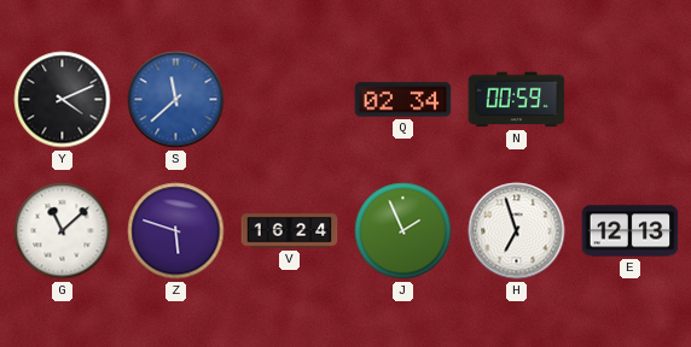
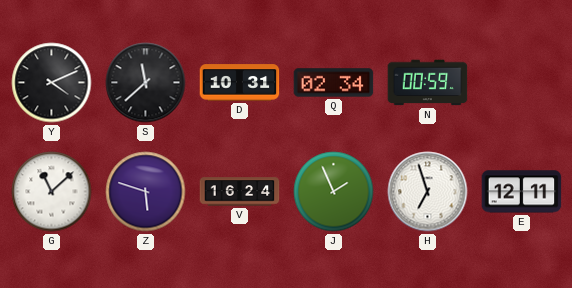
S dial: blue -> black
D: none -> 10:31
E: 12:13 -> 12:11
